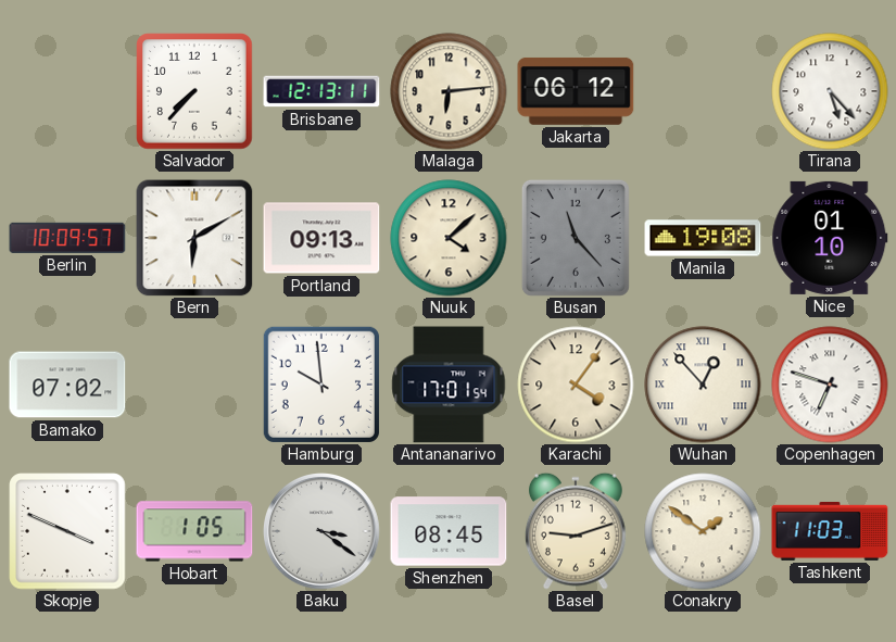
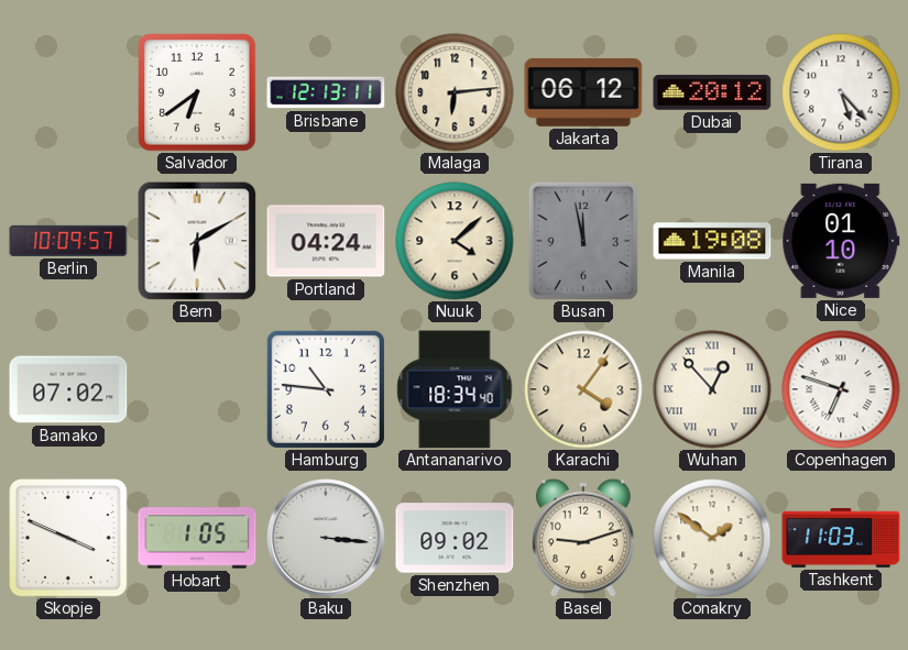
Salvador: 7:37 -> 6:39
Dubai: none -> 20:12
Portland: 09:13 -> 04:24
Busan: 11:23 -> 11:58
Hamburg: 9:59 -> 10:46
Antananarivo: 17:01 -> 18:34
Baku: 3:21 -> 3:16
Shenzhen: 08:45 -> 09:02
